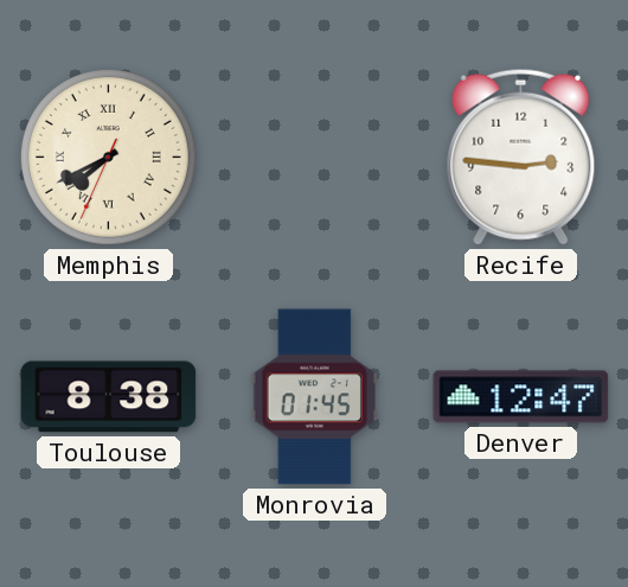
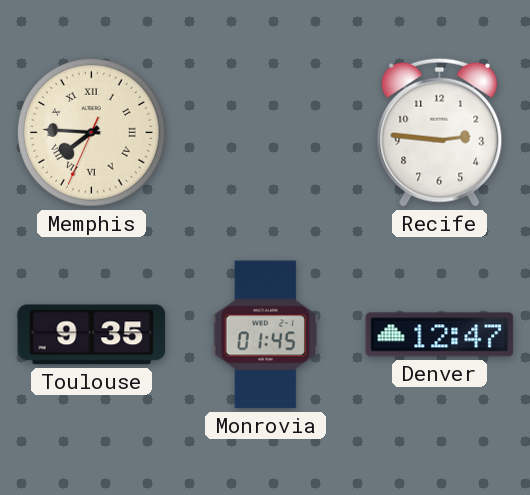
Memphis: 7:40 -> 7:45
Toulouse: 8:38 -> 9:35
